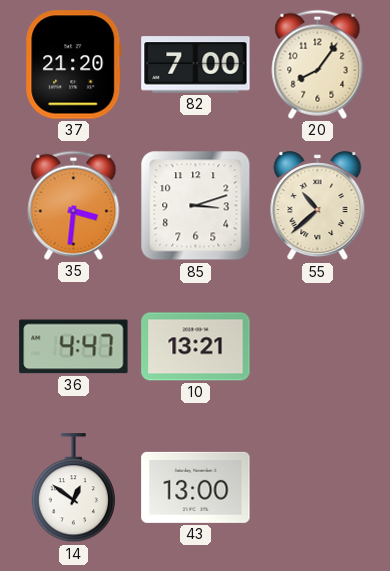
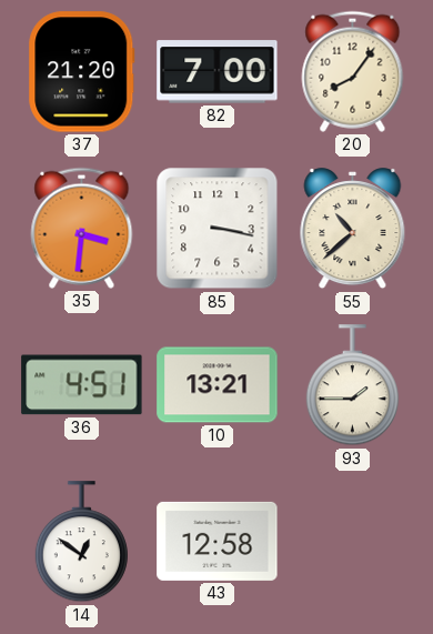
85: 3:12 -> 3:17
36: 4:47 -> 4:51
93: none -> 1:45
43: 13:00 -> 12:58
